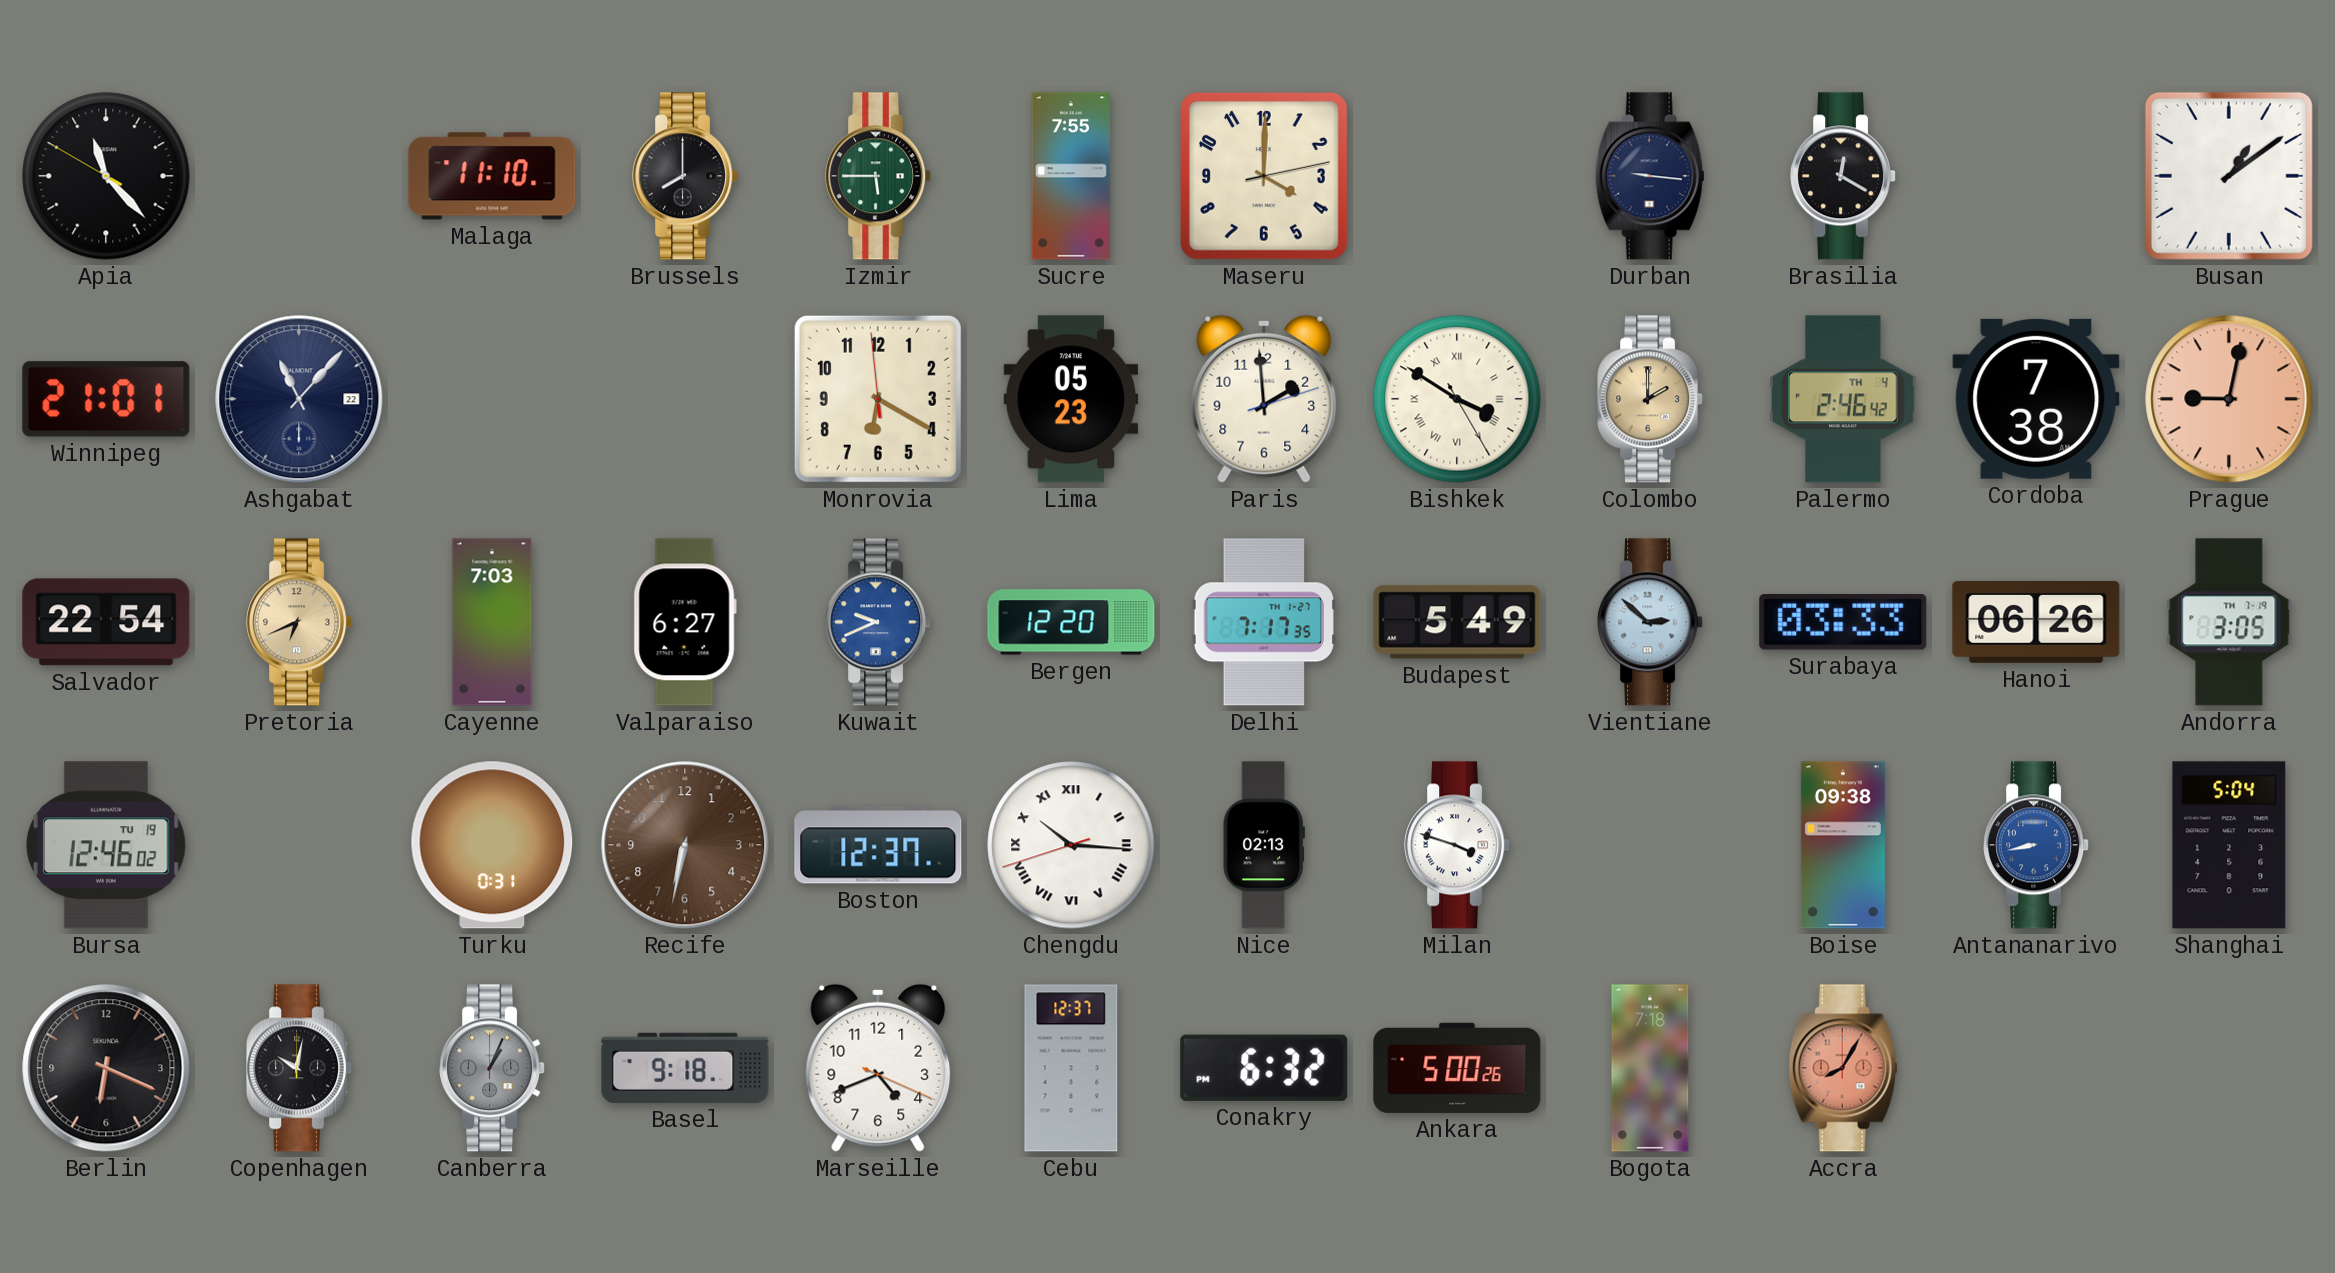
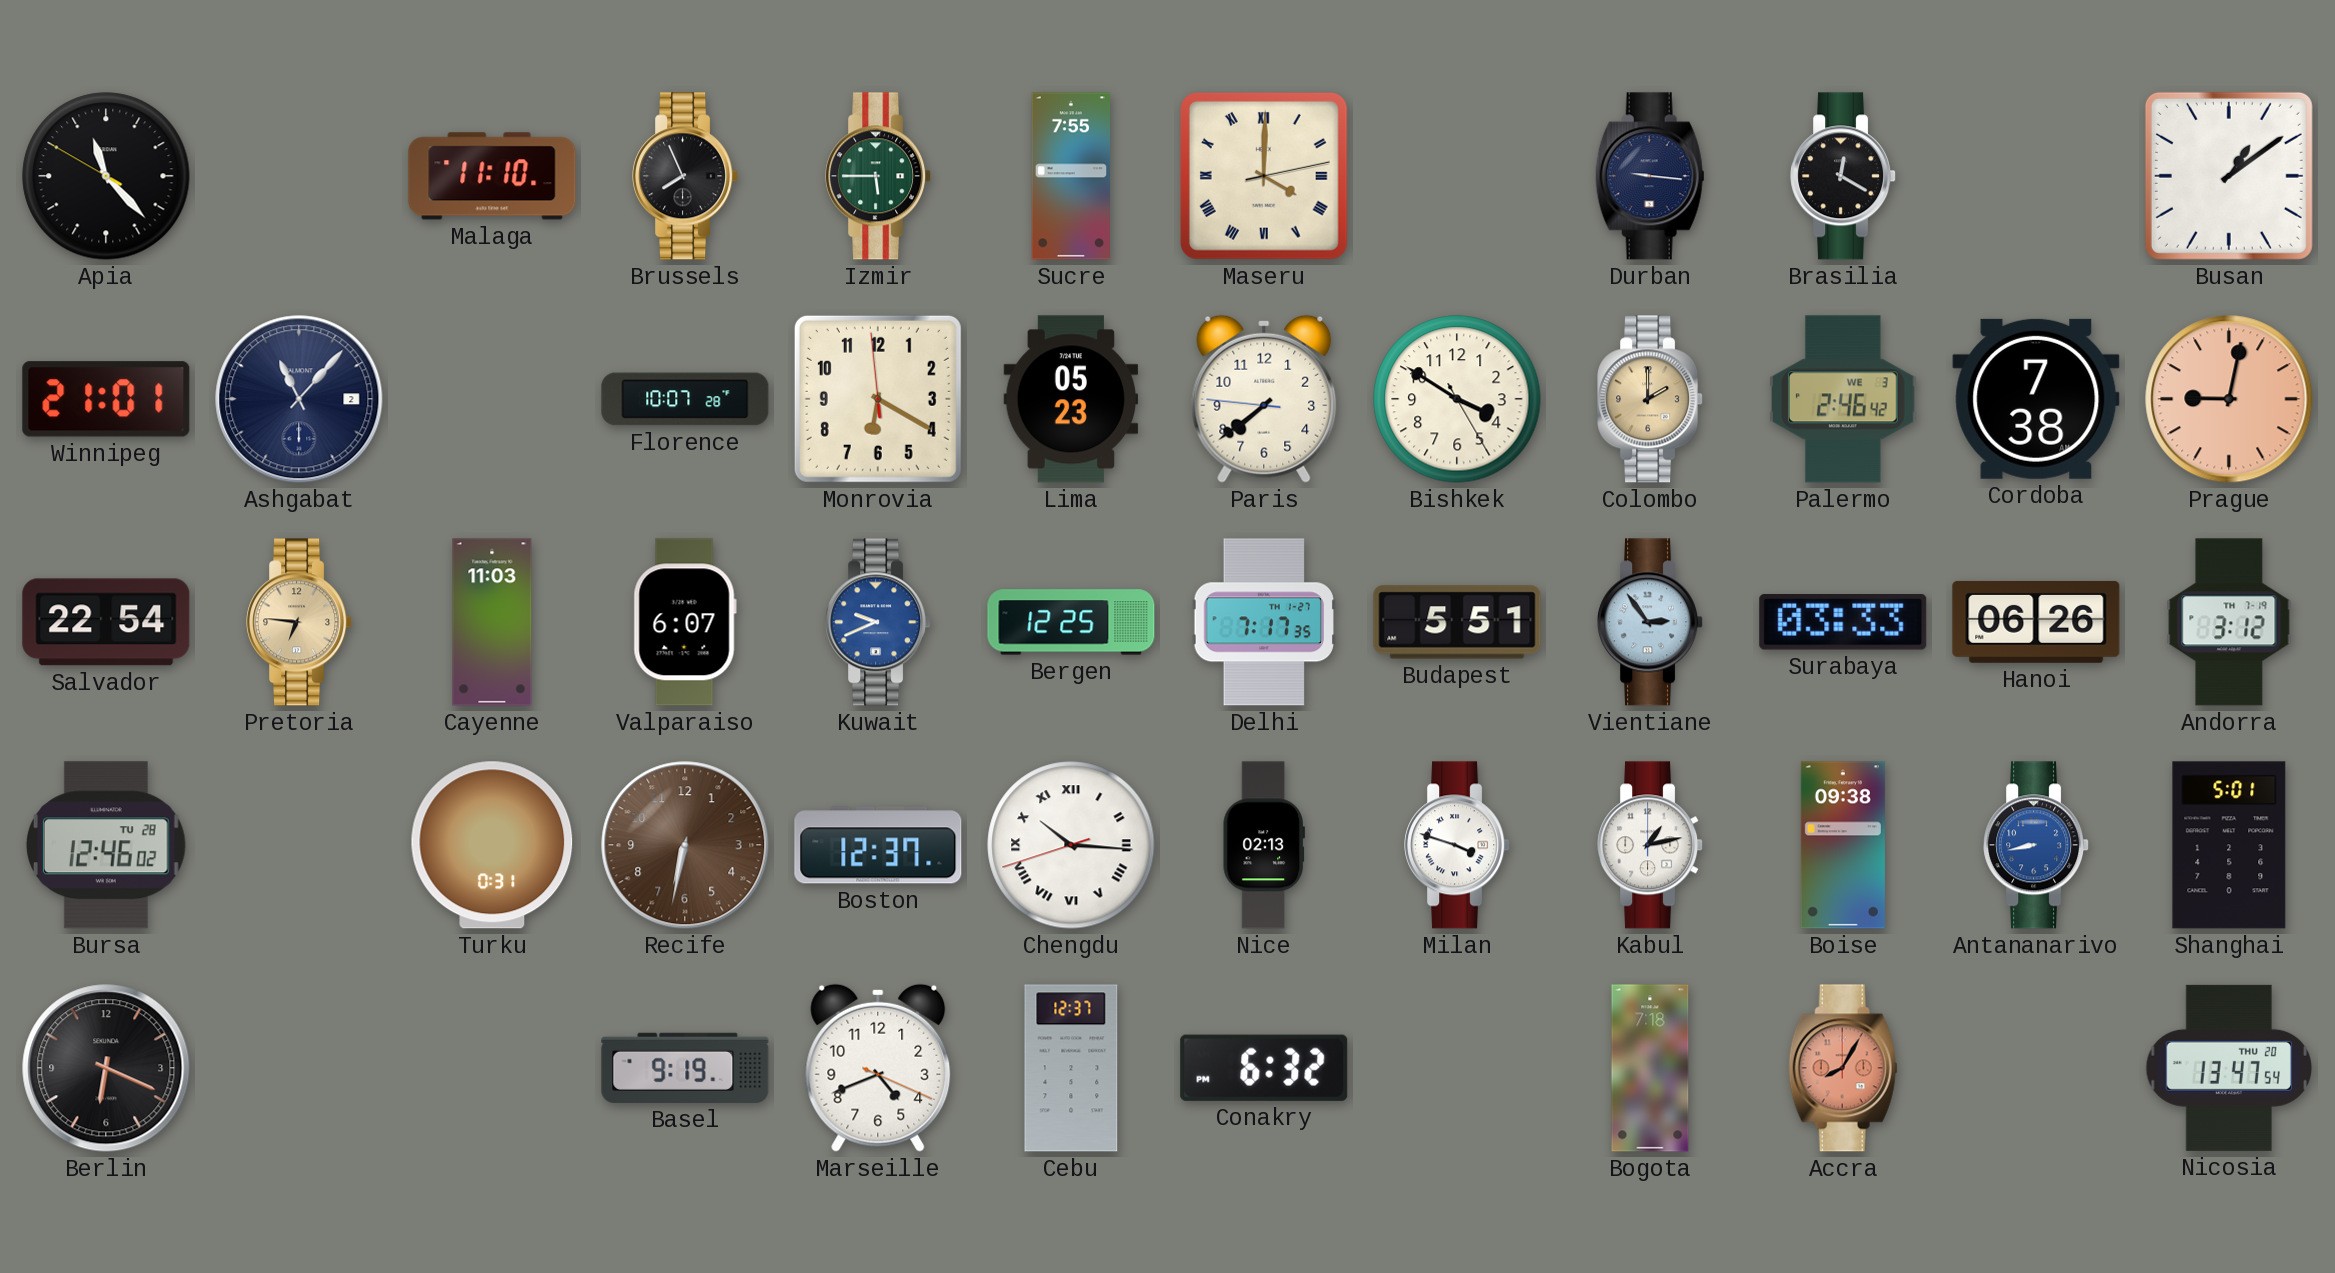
Brussels: 8:00 -> 7:56
Maseru numerals: Arabic -> Roman
Ashgabat date: 22 -> 2
Florence: none -> 10:07
Paris: 1:59 -> 7:38
Bishkek numerals: Roman -> Arabic
Palermo date: TH 4 -> WE 3
Pretoria: 6:41 -> 6:46
Cayenne: 7:03 -> 11:03
Valparaiso: 6:27 -> 6:07
Bergen: 12:20 -> 12:25
Budapest: 5:49 -> 5:51
Vientiane: 2:52 -> 2:54
Andorra: 3:05 -> 3:12
Bursa date: TU 19 -> TU 28
Kabul: none -> 1:13
Shanghai: 5:04 -> 5:01
Copenhagen: 10:02 -> none
Canberra: 1:04 -> none
Basel: 9:18 -> 9:19
Ankara: 5:00 -> none
Nicosia: none -> 13:47
